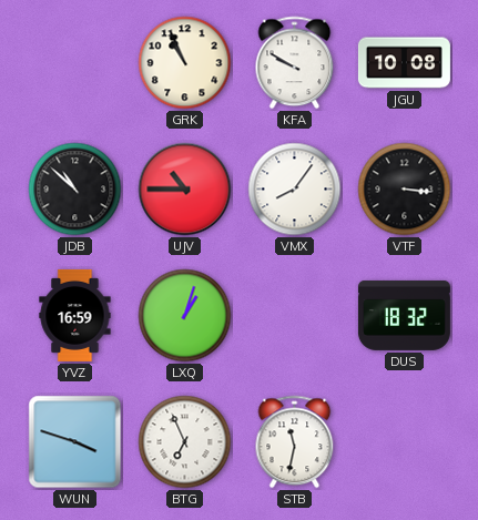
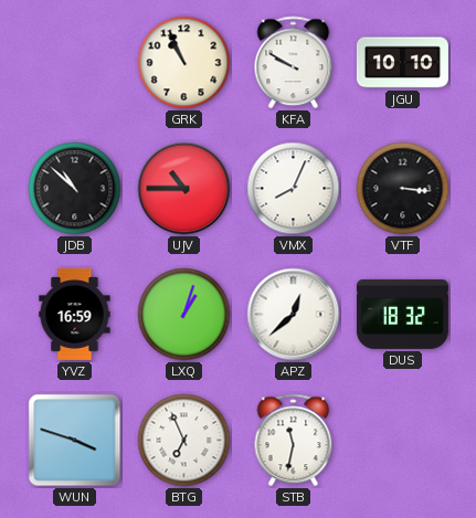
JGU: 10:08 -> 10:10
VMX: 8:06 -> 8:04
APZ: none -> 12:38
